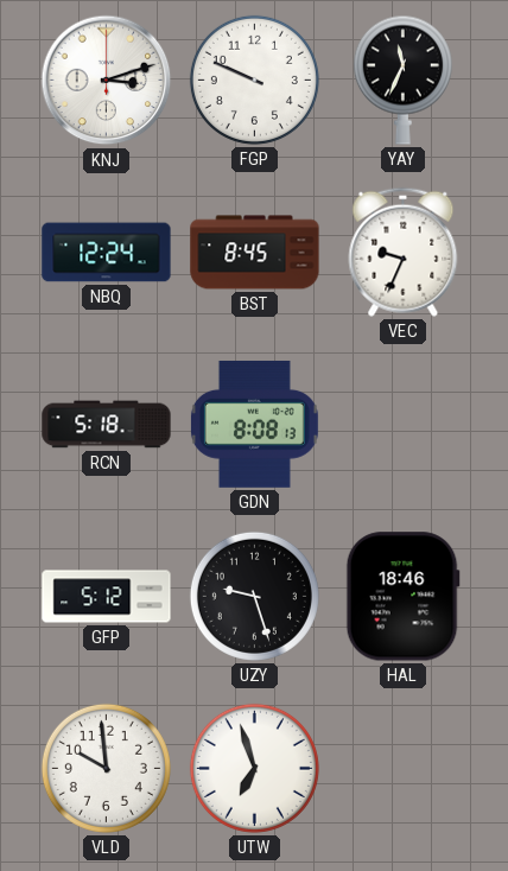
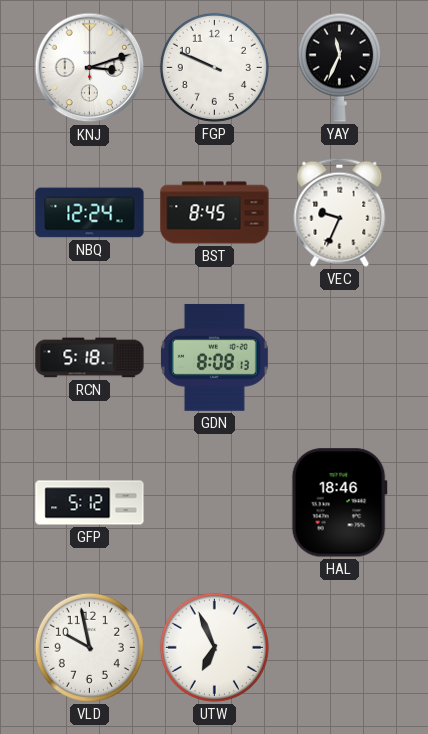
UZY: 9:27 -> none
VLD: 9:59 -> 9:58
UTW: 6:57 -> 6:56
